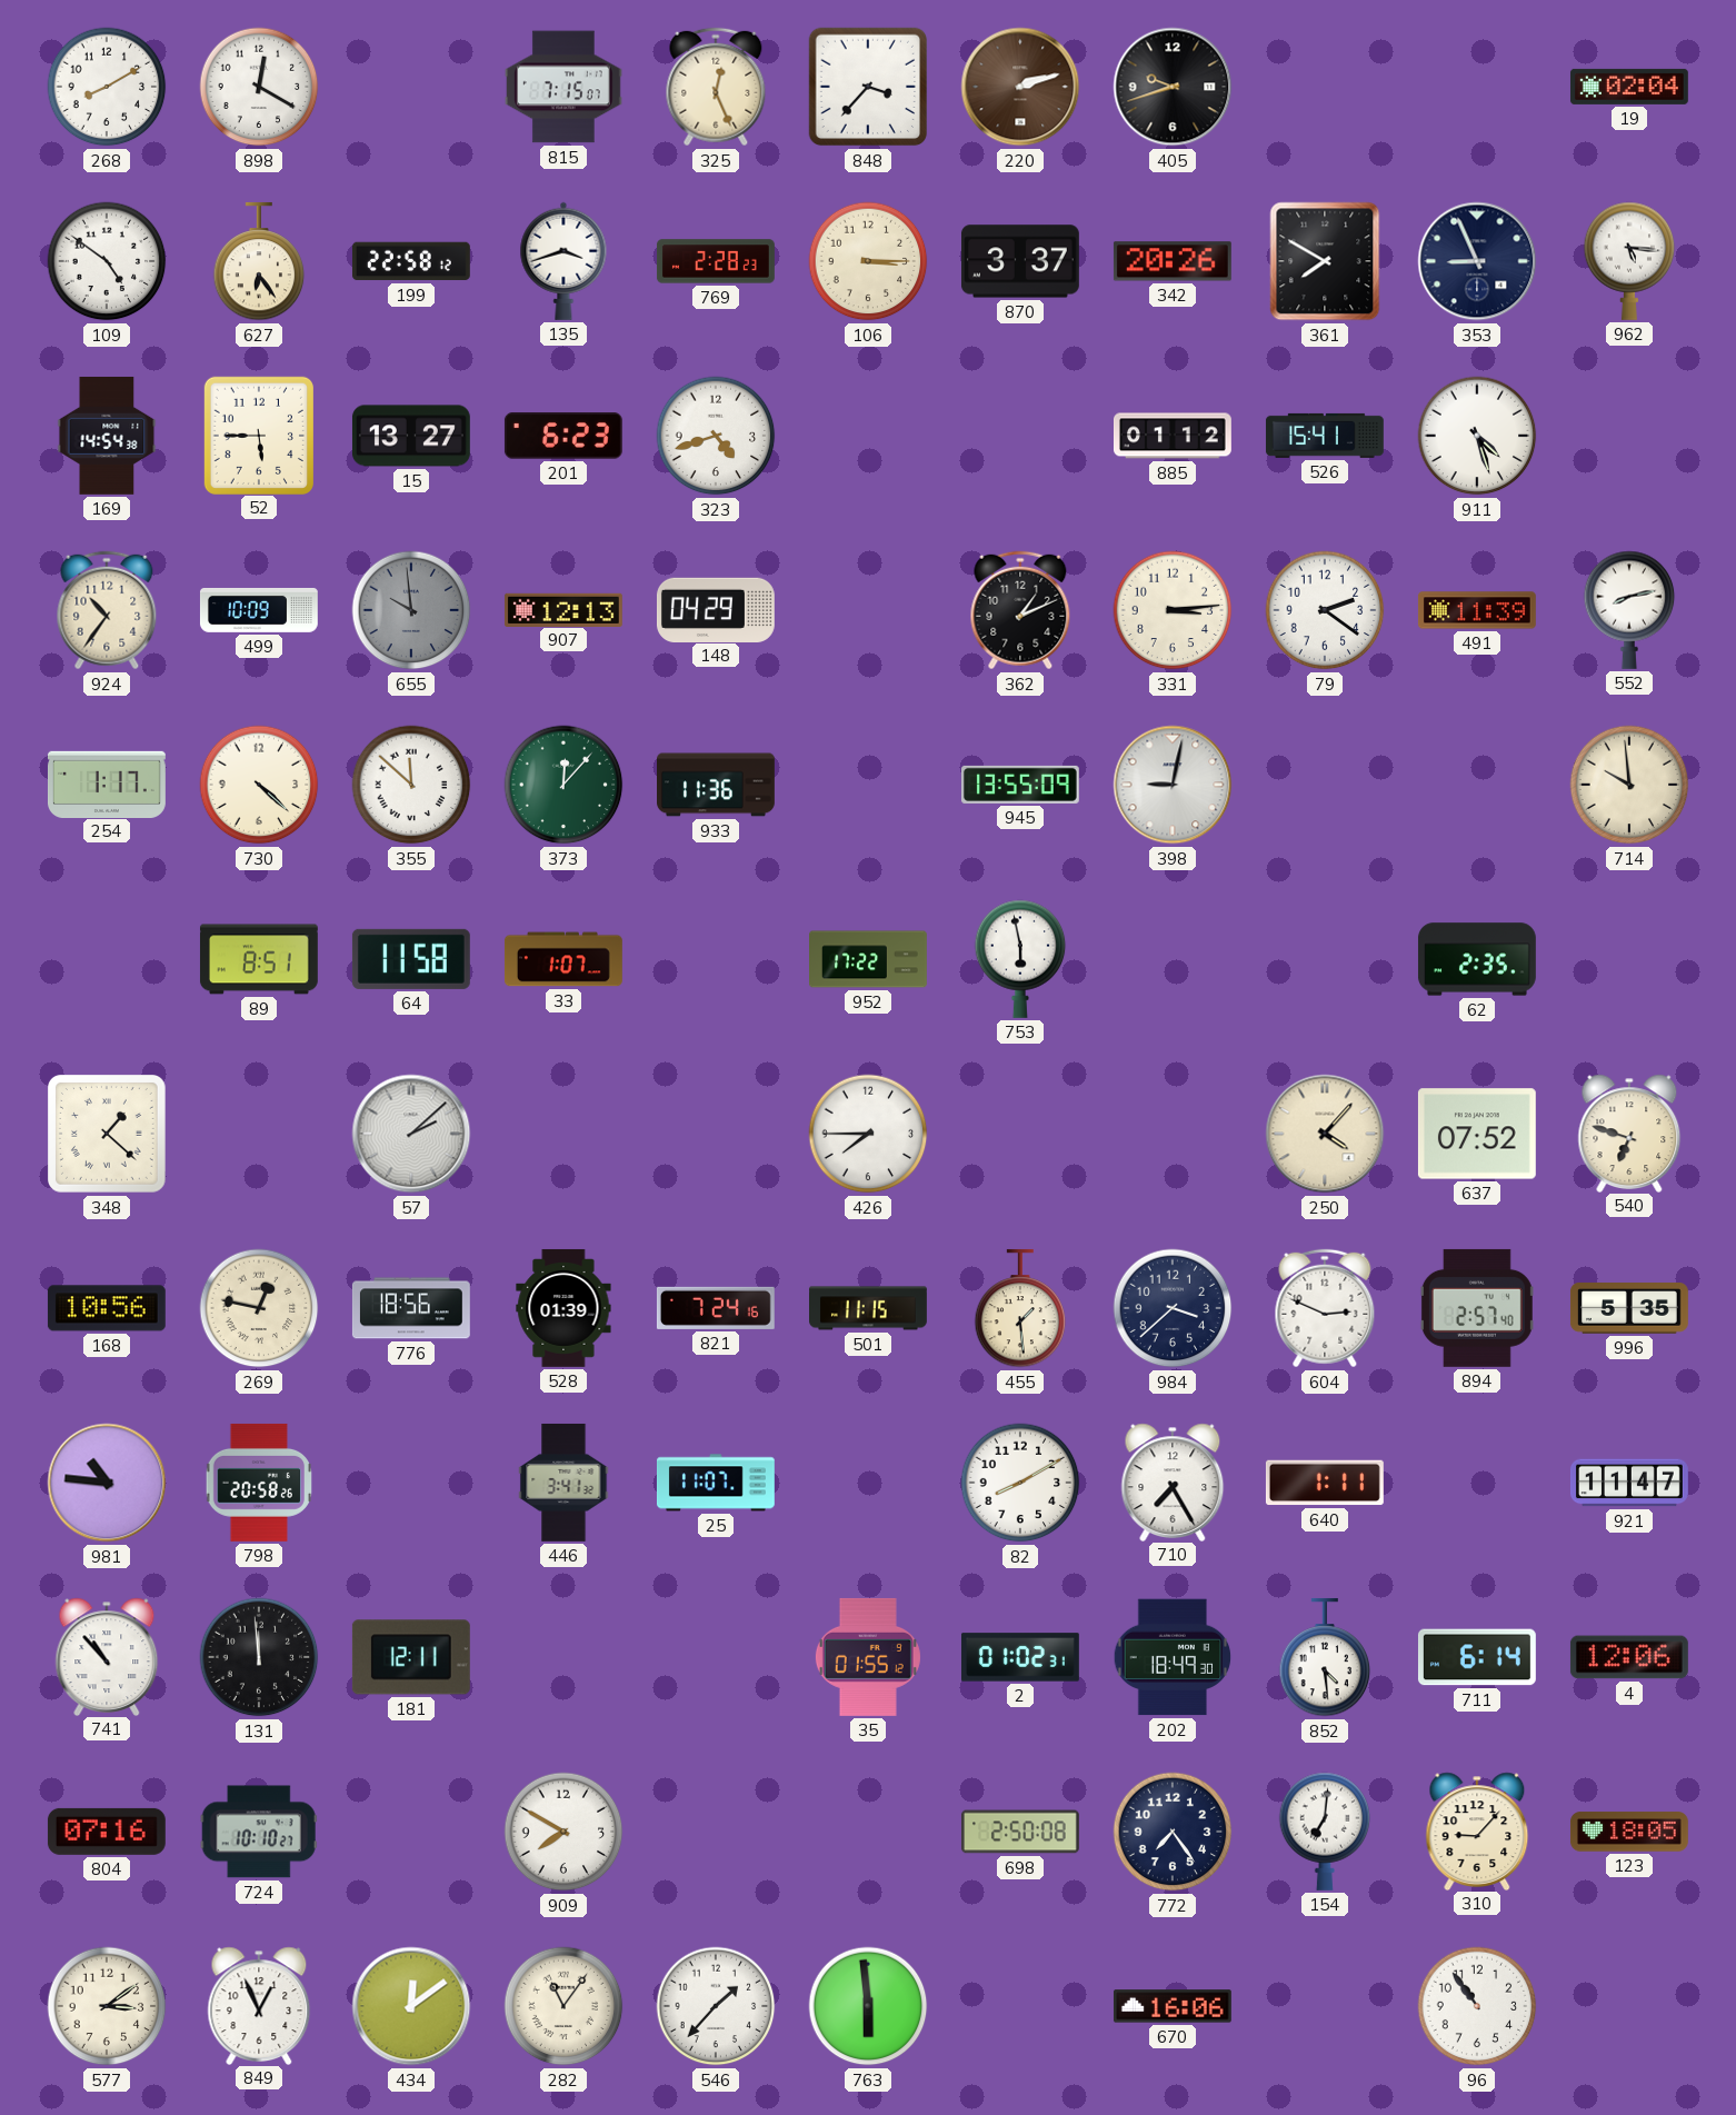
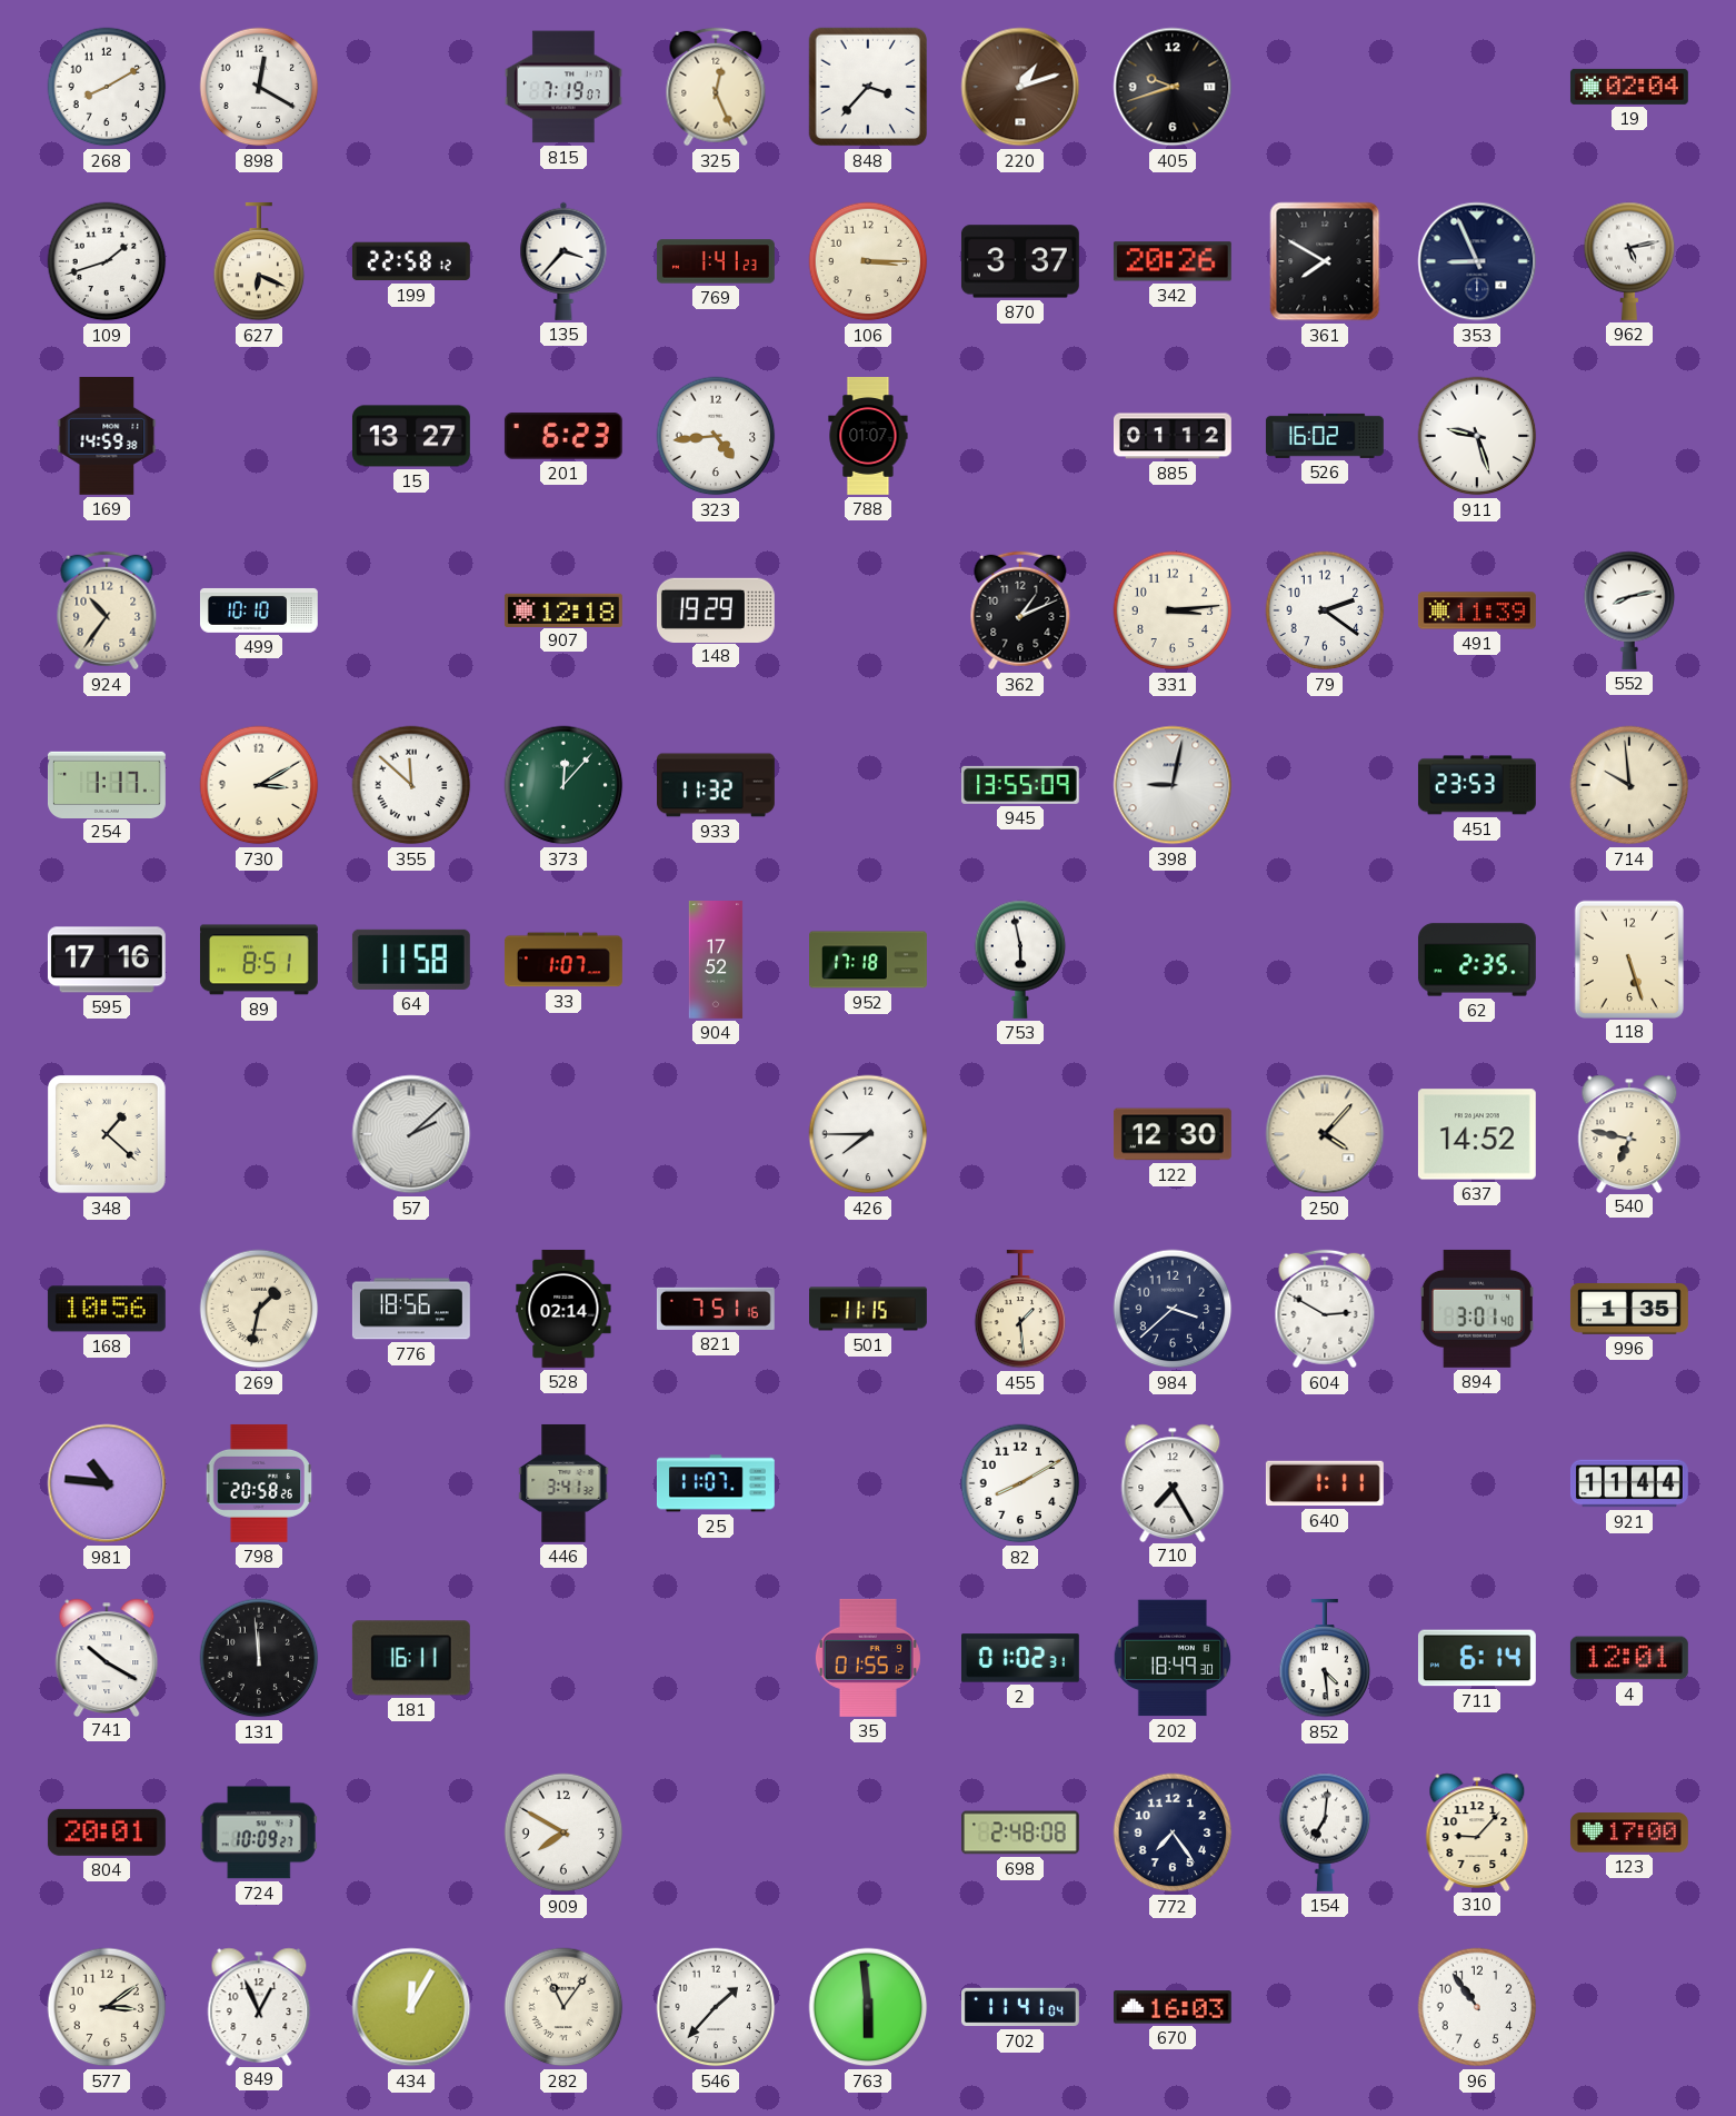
815: 7:15 -> 7:19
220: 2:12 -> 1:12
109: 4:51 -> 1:42
627: 6:24 -> 6:19
135: 3:42 -> 3:37
769: 2:28 -> 1:41
962: 5:16 -> 5:13
169: 14:54 -> 14:59
52: 5:45 -> none
323: 4:42 -> 4:44
788: none -> 01:07
526: 15:41 -> 16:02
911: 4:27 -> 9:27
499: 10:09 -> 10:10
655: 9:59 -> none
907: 12:13 -> 12:18
148: 04:29 -> 19:29
730: 4:22 -> 3:10
933: 11:36 -> 11:32
451: none -> 23:53
595: none -> 17:16
904: none -> 17:52
952: 17:22 -> 17:18
118: none -> 5:27
122: none -> 12:30
637: 07:52 -> 14:52
540: 6:48 -> 6:47
269: 12:47 -> 1:32
528: 01:39 -> 02:14
821: 7:24 -> 7:51
604: 2:49 -> 2:50
894: 2:57 -> 3:01
996: 5:35 -> 1:35
921: 11:47 -> 11:44
741: 10:53 -> 10:20
181: 12:11 -> 16:11
4: 12:06 -> 12:01
804: 07:16 -> 20:01
724: 10:10 -> 10:09
698: 2:50 -> 2:48
123: 18:05 -> 17:00
434: 12:09 -> 12:05
702: none -> 11:41
670: 16:06 -> 16:03
